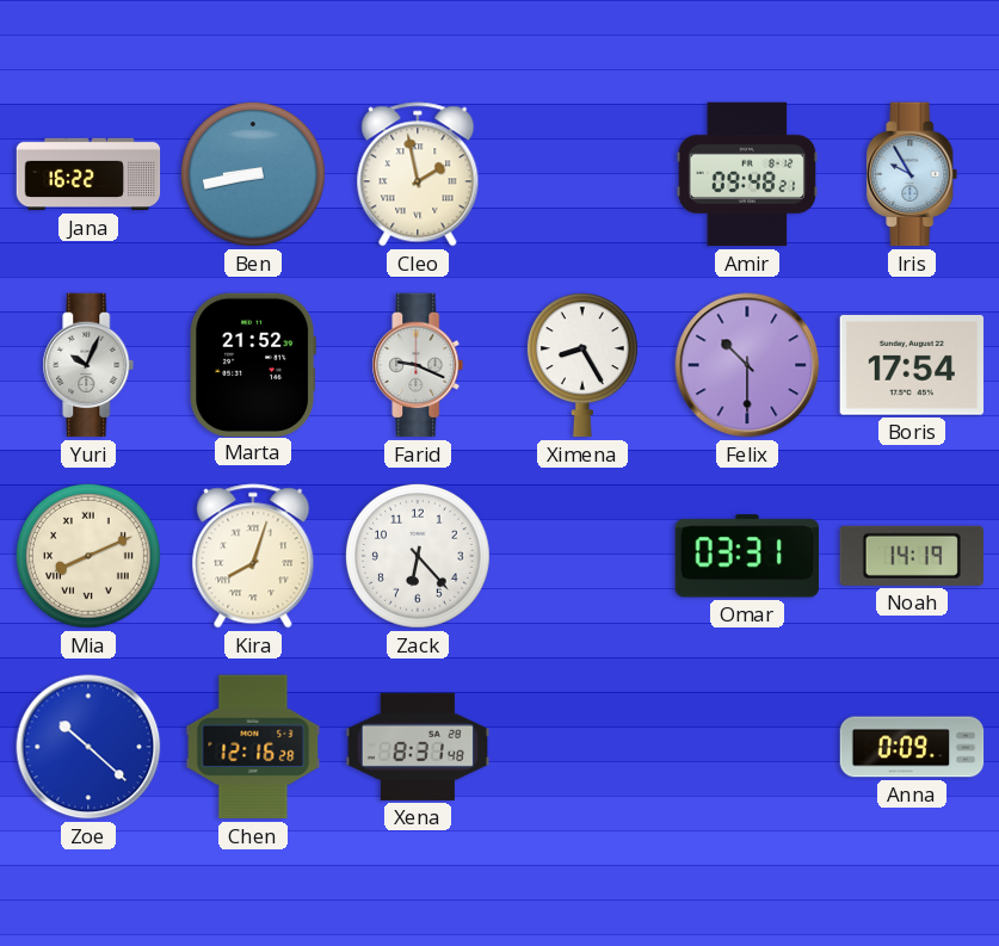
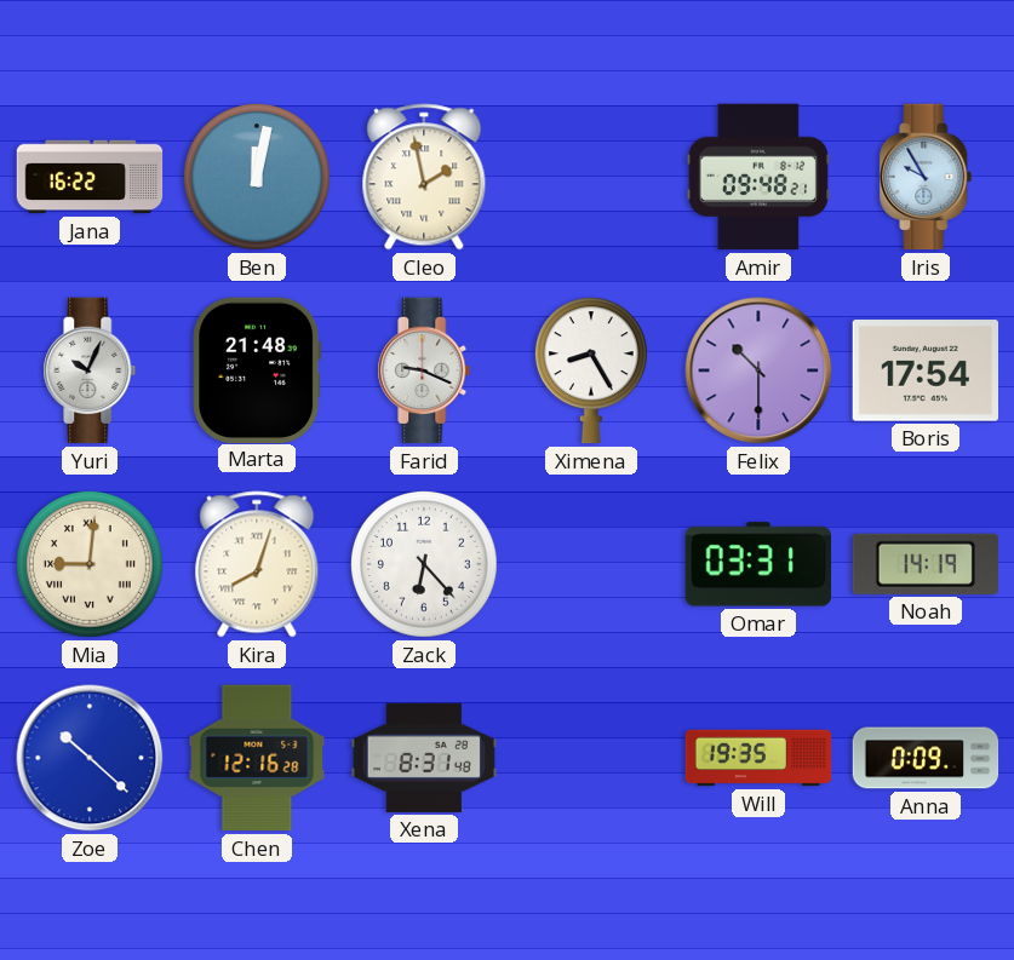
Ben: 8:43 -> 12:02
Marta: 21:52 -> 21:48
Mia: 8:11 -> 9:01
Will: none -> 19:35
